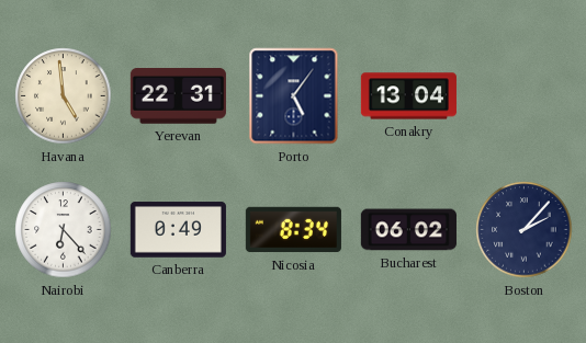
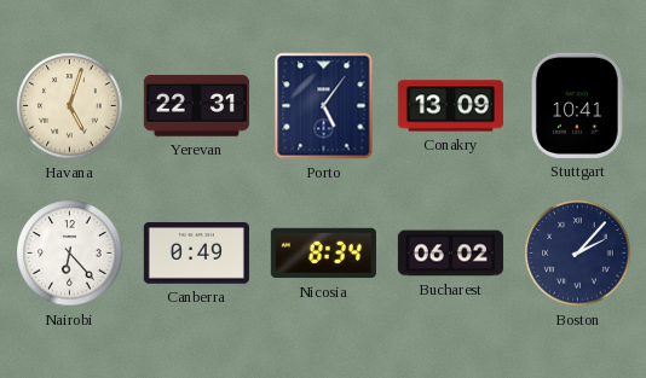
Havana: 4:59 -> 5:03
Conakry: 13:04 -> 13:09
Stuttgart: none -> 10:41
